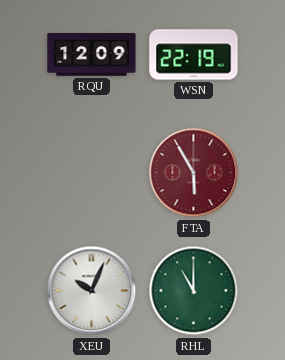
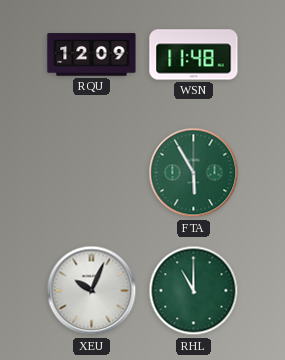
WSN: 22:19 -> 11:48
FTA dial: burgundy -> green
